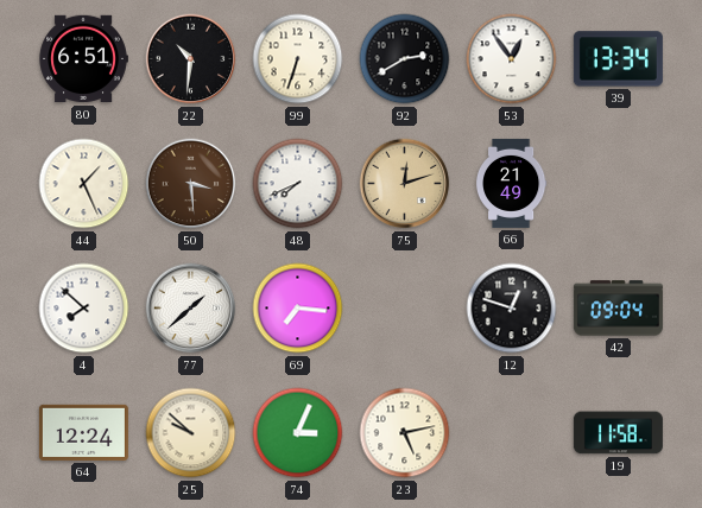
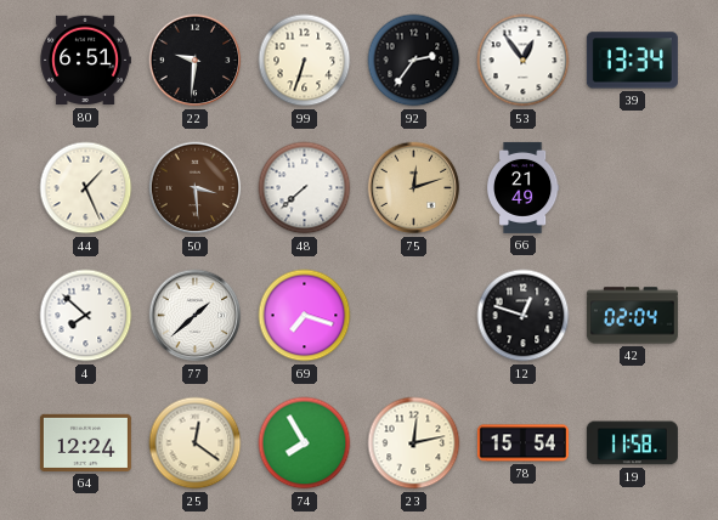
22: 10:31 -> 9:31
92: 2:40 -> 2:36
48: 7:41 -> 7:38
69: 7:16 -> 7:18
42: 09:04 -> 02:04
25: 9:52 -> 12:21
74: 3:04 -> 7:55
23: 5:13 -> 12:13
78: none -> 15:54
